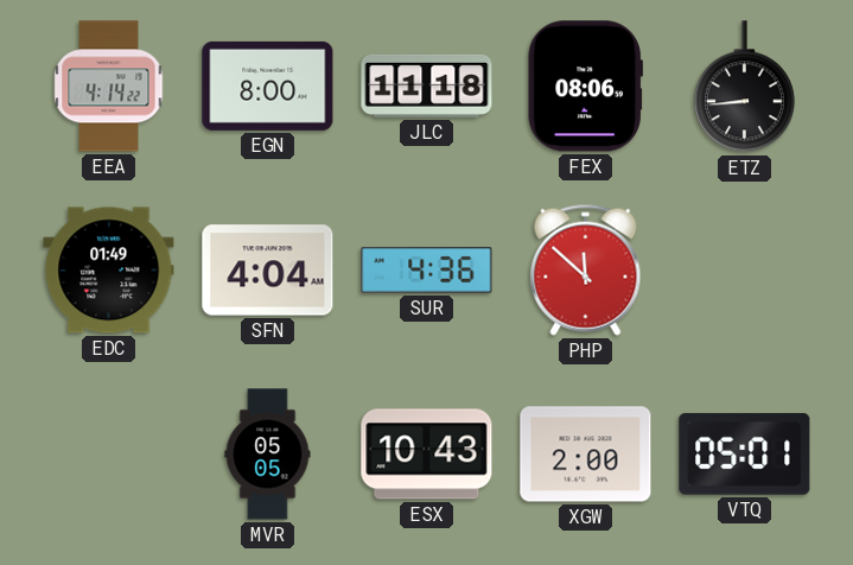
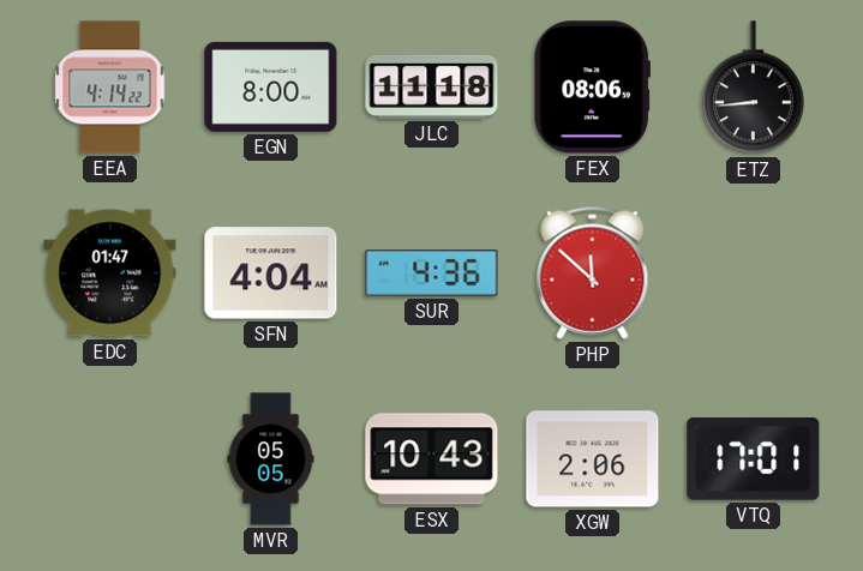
EDC: 01:49 -> 01:47
XGW: 2:00 -> 2:06
VTQ: 05:01 -> 17:01
